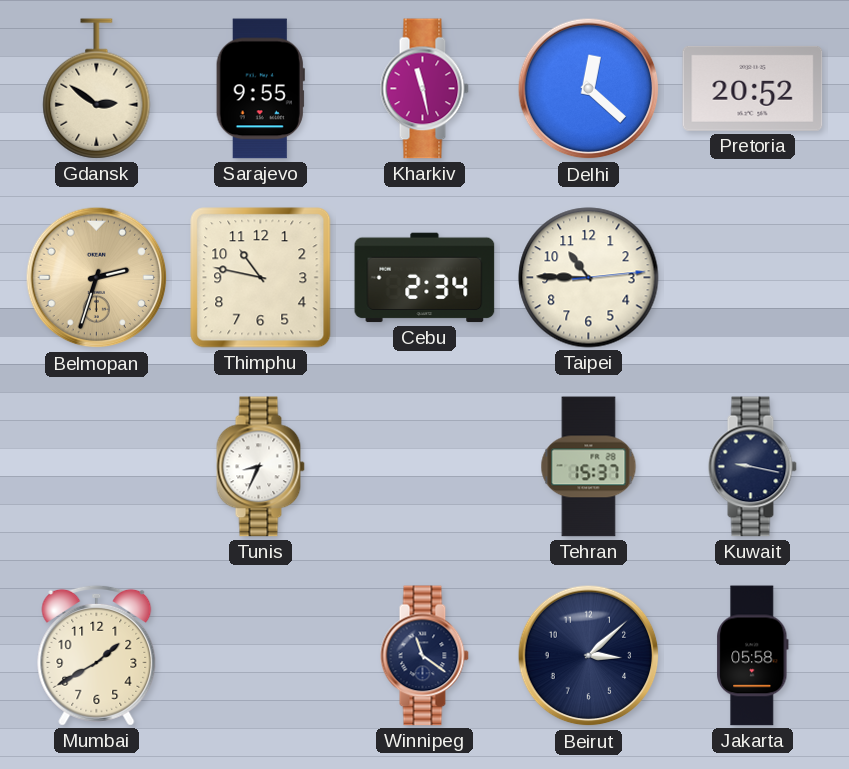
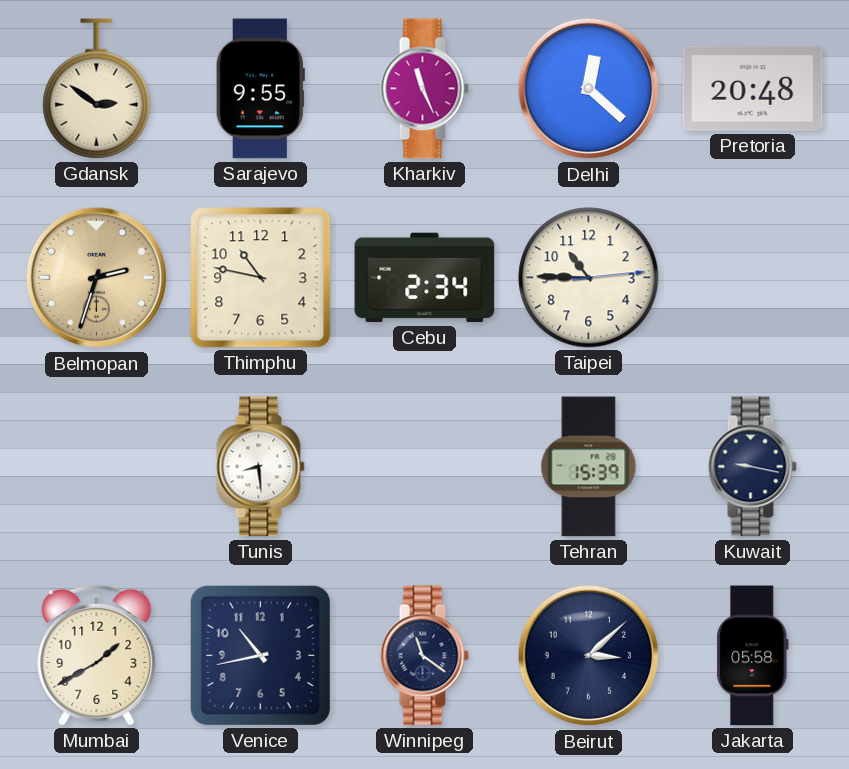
Kharkiv: 11:28 -> 11:26
Pretoria: 20:52 -> 20:48
Tunis: 8:34 -> 8:29
Tehran: 15:37 -> 15:39
Venice: none -> 10:43
